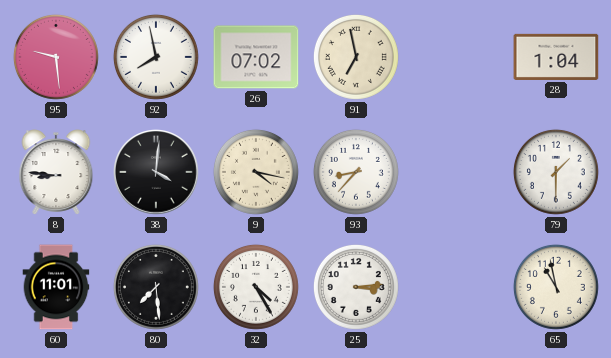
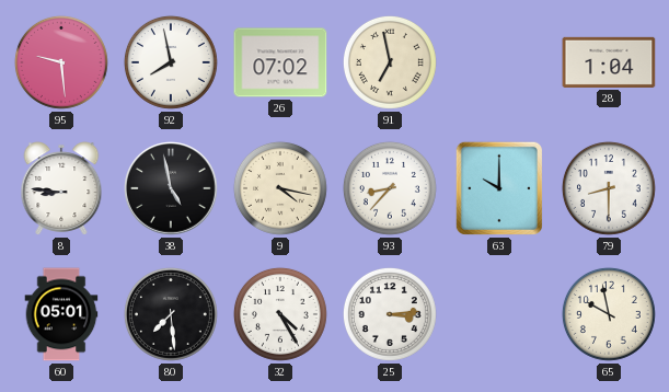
38: 4:01 -> 4:58
63: none -> 10:00
79: 1:30 -> 8:30
60: 11:01 -> 05:01
65: 10:58 -> 9:58
